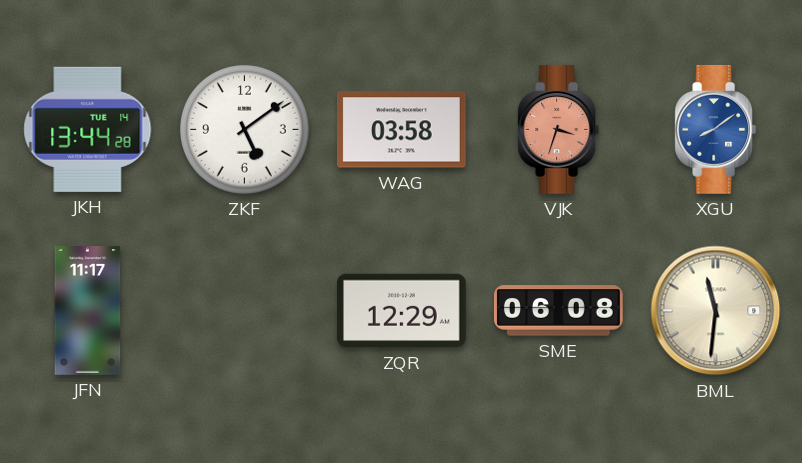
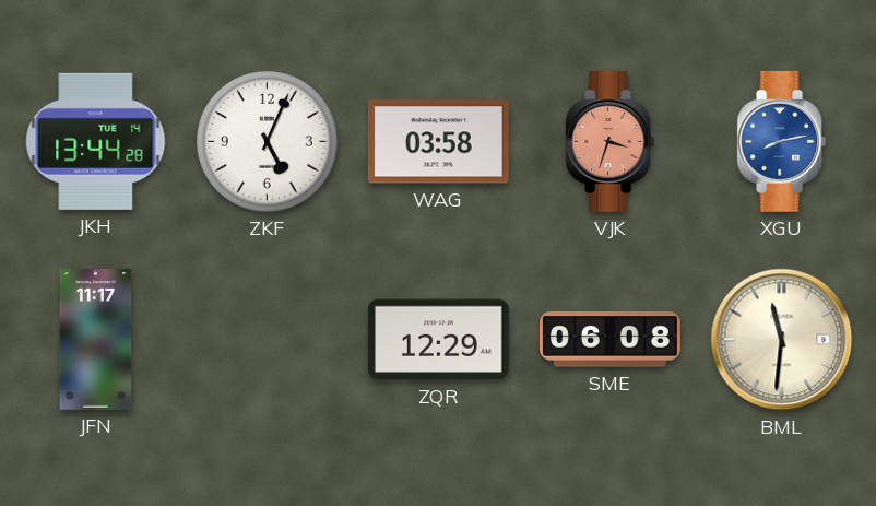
ZKF: 5:09 -> 5:04
XGU: 8:09 -> 8:13
